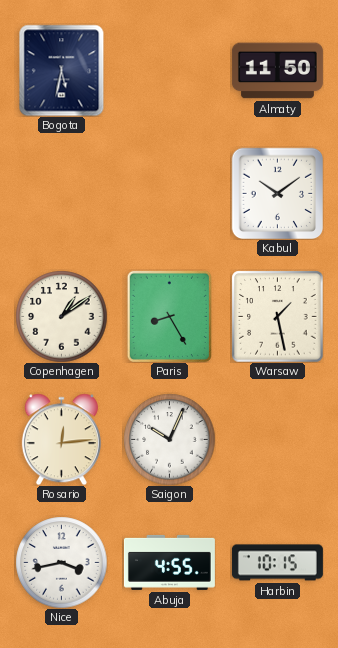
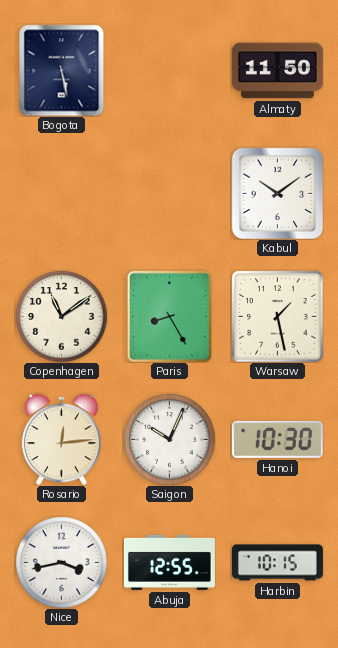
Bogota: 5:32 -> 5:28
Copenhagen: 1:09 -> 11:09
Hanoi: none -> 10:30
Abuja: 4:55 -> 12:55
